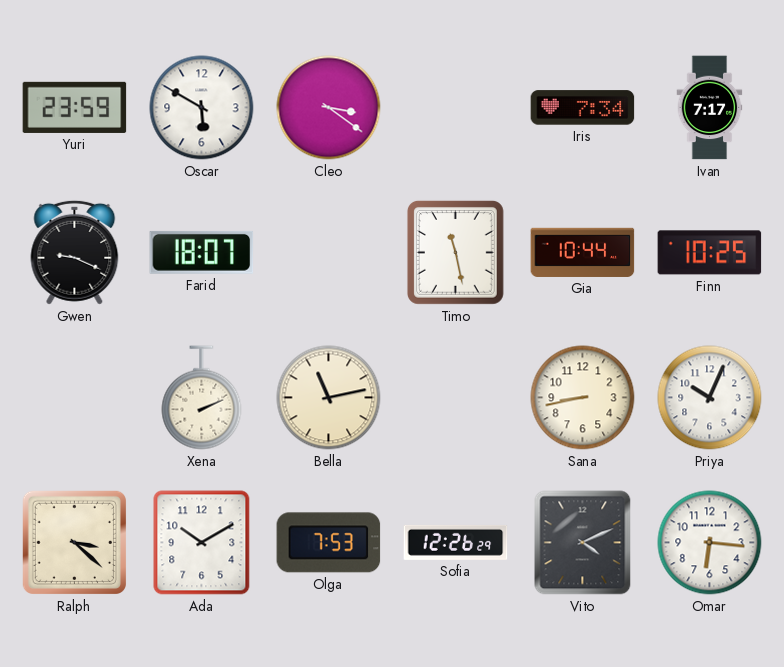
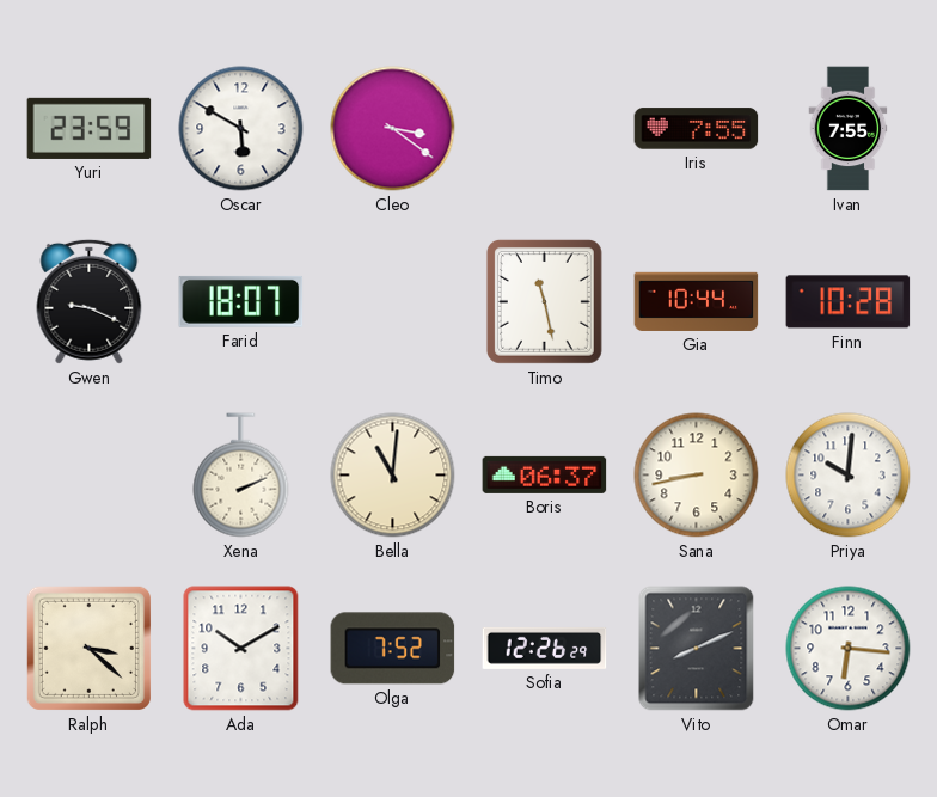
Iris: 7:34 -> 7:55
Ivan: 7:17 -> 7:55
Finn: 10:25 -> 10:28
Bella: 11:13 -> 11:01
Boris: none -> 06:37
Priya: 10:04 -> 10:01
Olga: 7:53 -> 7:52
Vito: 4:11 -> 8:11
